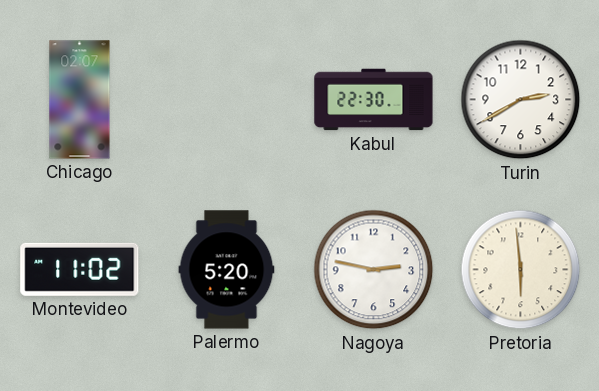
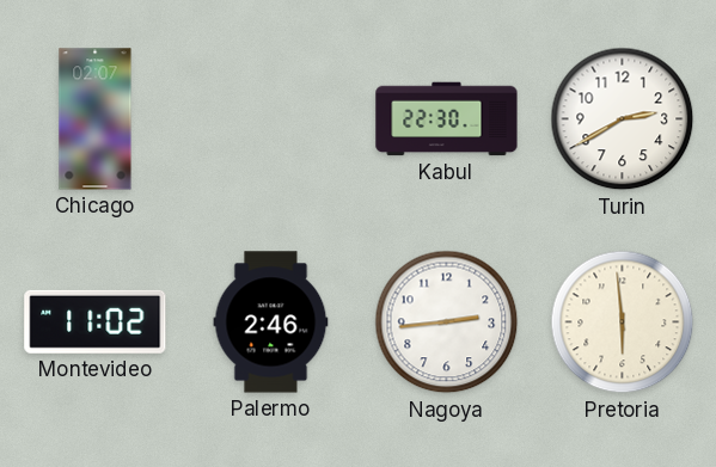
Palermo: 5:20 -> 2:46
Nagoya: 2:47 -> 2:44
